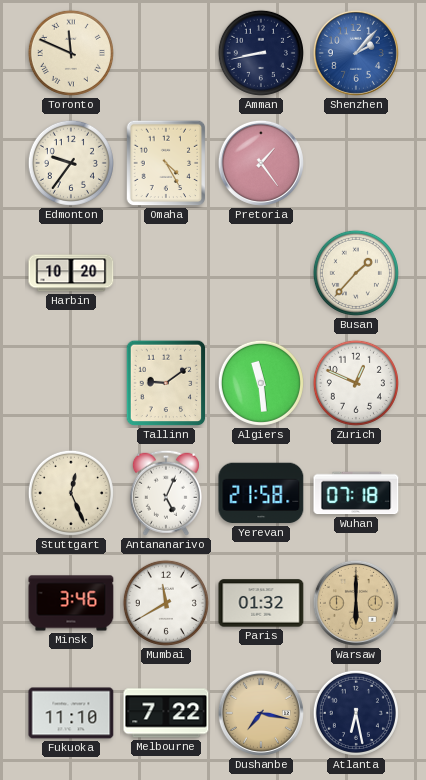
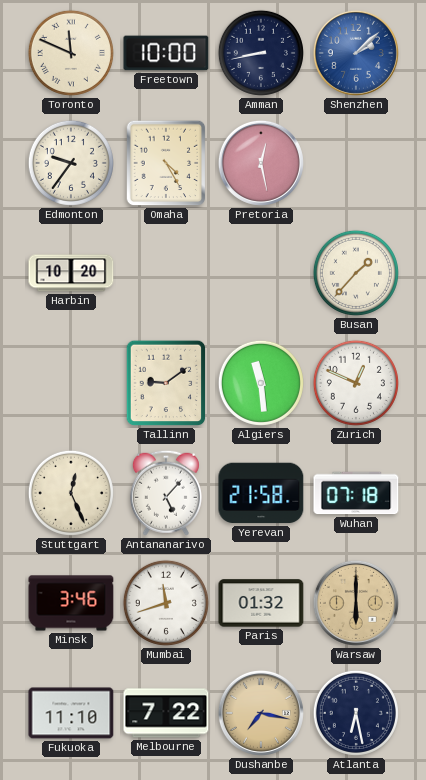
Freetown: none -> 10:00
Shenzhen: 2:07 -> 2:08
Pretoria: 1:24 -> 12:28
Antananarivo: 5:04 -> 5:07
Mumbai: 11:40 -> 11:42
